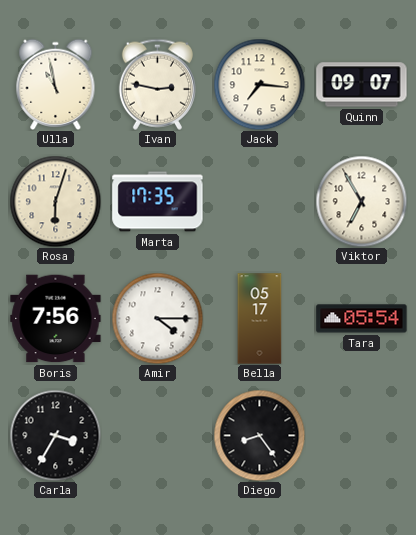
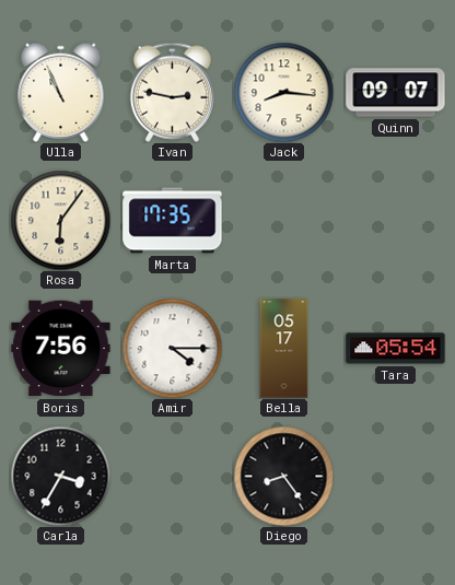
Ulla: 10:58 -> 10:56
Jack: 7:16 -> 8:16
Rosa: 6:03 -> 6:06
Viktor: 6:55 -> none
